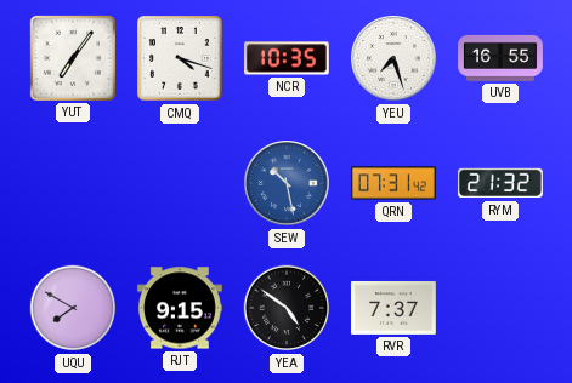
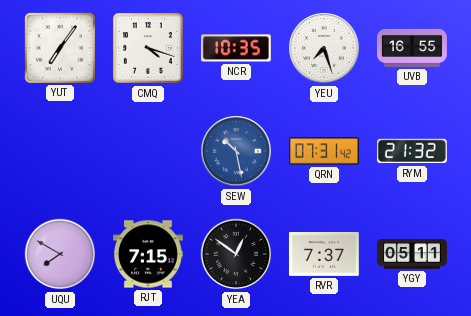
RJT: 9:15 -> 7:15
YEA: 4:51 -> 12:51
YGY: none -> 05:11
